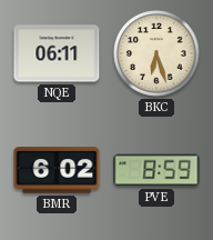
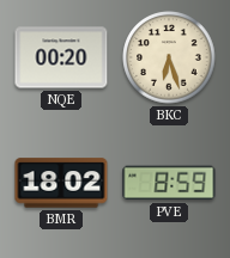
NQE: 06:11 -> 00:20
BMR: 6:02 -> 18:02
